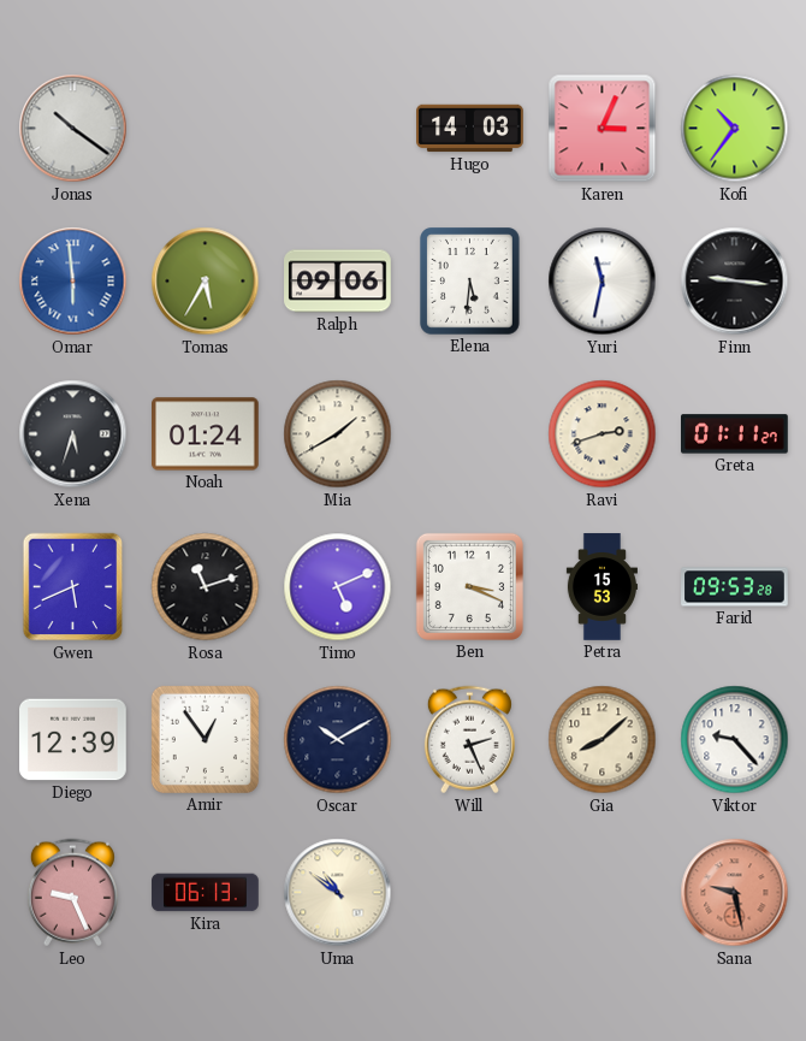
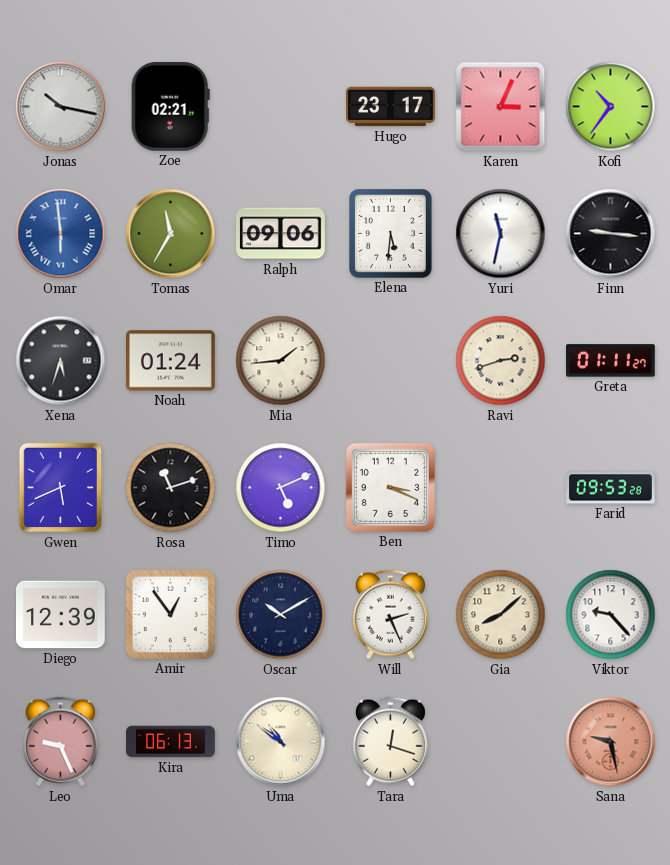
Jonas: 10:21 -> 10:17
Zoe: none -> 02:21
Hugo: 14:03 -> 23:17
Tomas: 5:35 -> 11:35
Mia: 1:40 -> 1:44
Petra: 15:53 -> none
Tara: none -> 12:18
